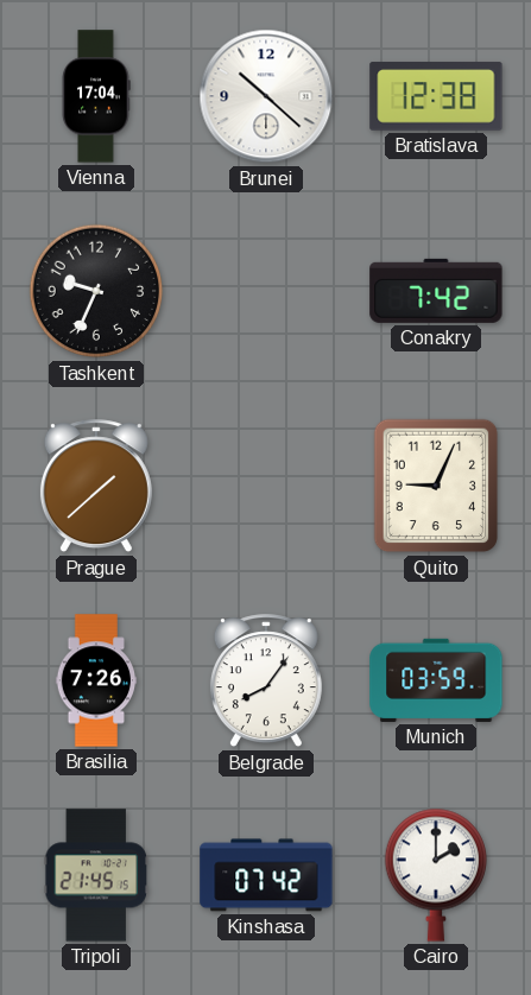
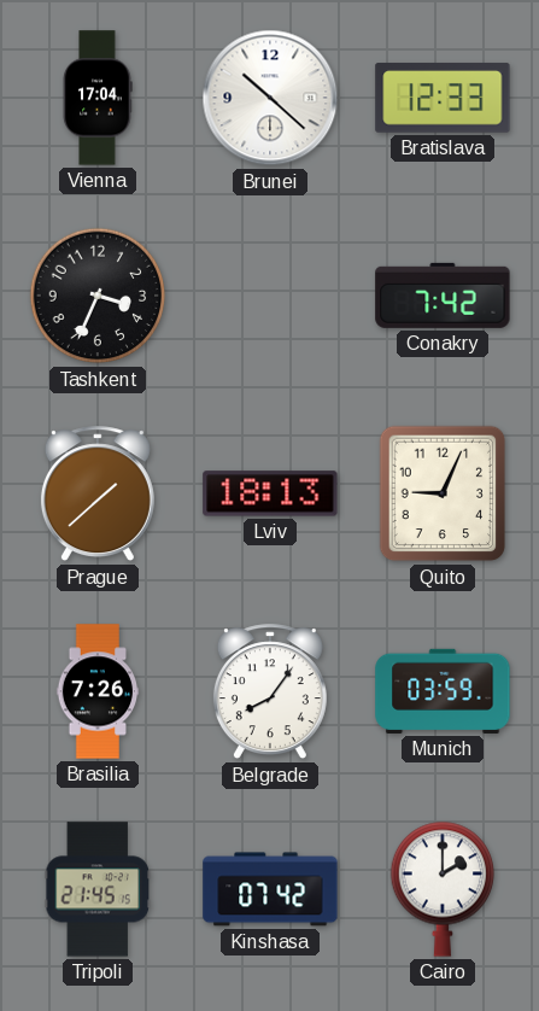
Bratislava: 12:38 -> 12:33
Tashkent: 9:34 -> 3:34
Lviv: none -> 18:13
